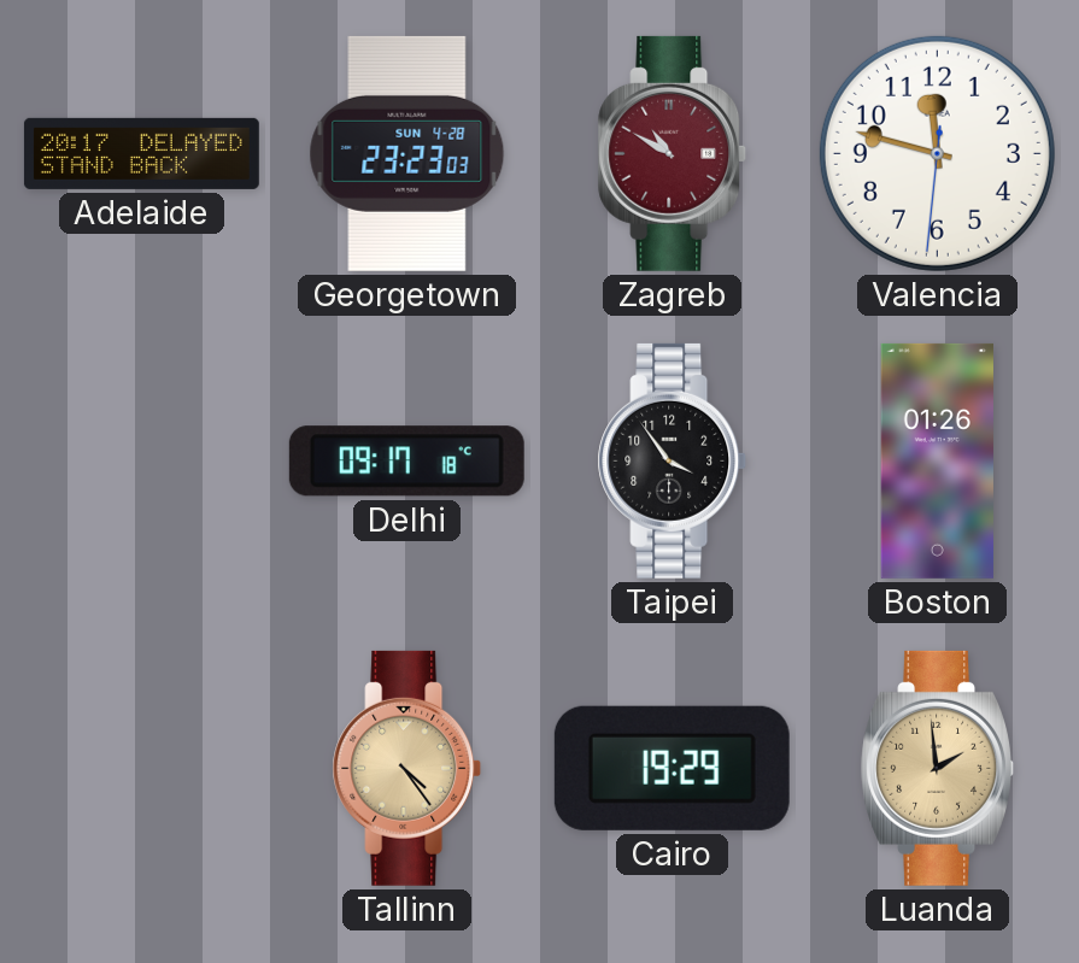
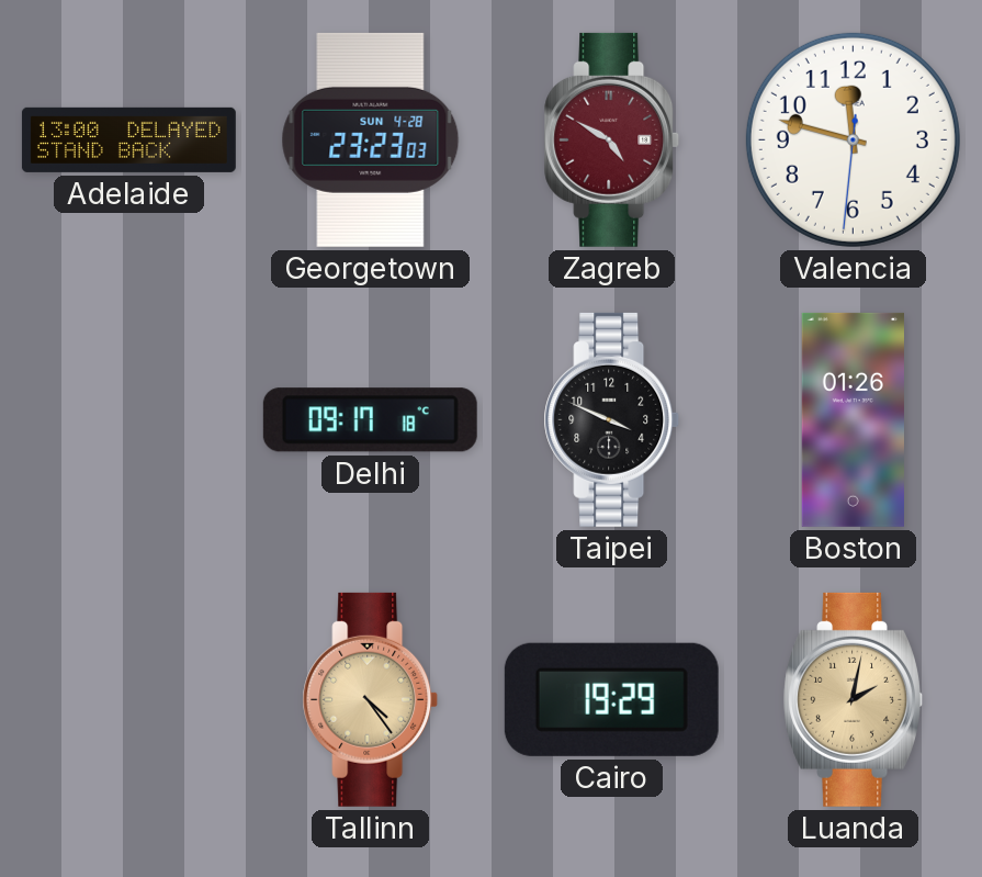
Adelaide: 20:17 -> 13:00
Zagreb: 10:50 -> 4:50
Taipei: 3:54 -> 3:49
Luanda: 1:59 -> 2:02
